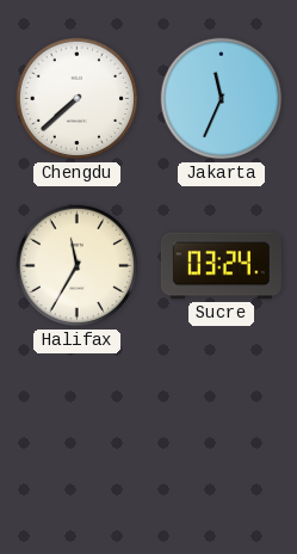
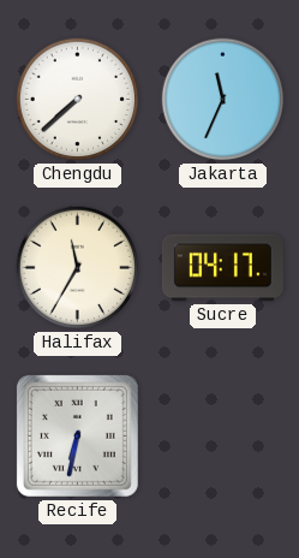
Sucre: 03:24 -> 04:17
Recife: none -> 6:32
